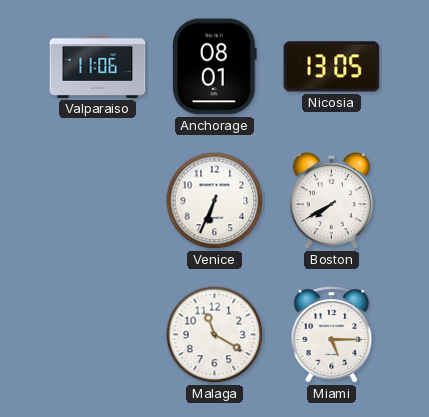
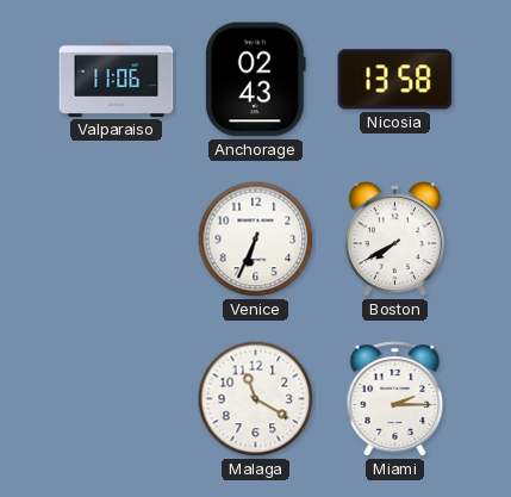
Anchorage: 08:01 -> 02:43
Nicosia: 13:05 -> 13:58
Miami: 5:15 -> 2:15
